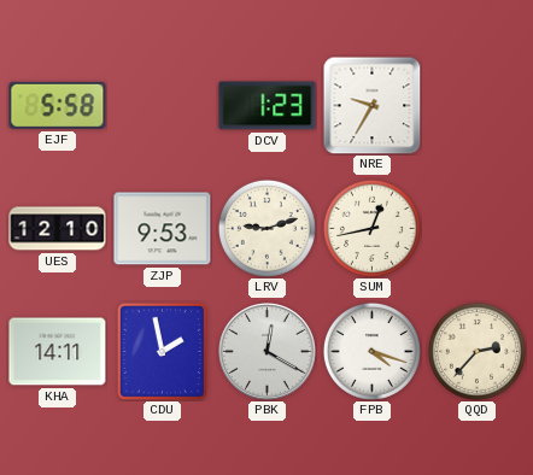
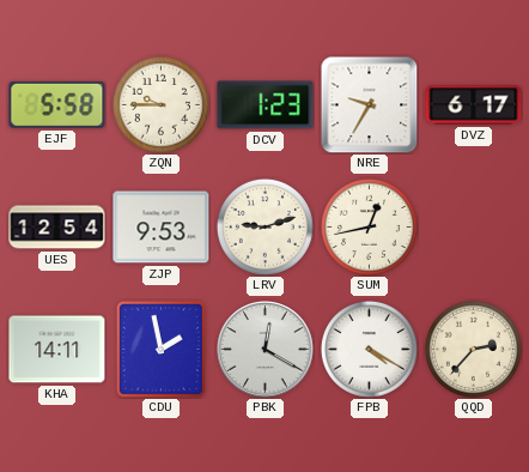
ZQN: none -> 9:45
DVZ: none -> 6:17
UES: 12:10 -> 12:54
FPB: 4:18 -> 4:20
